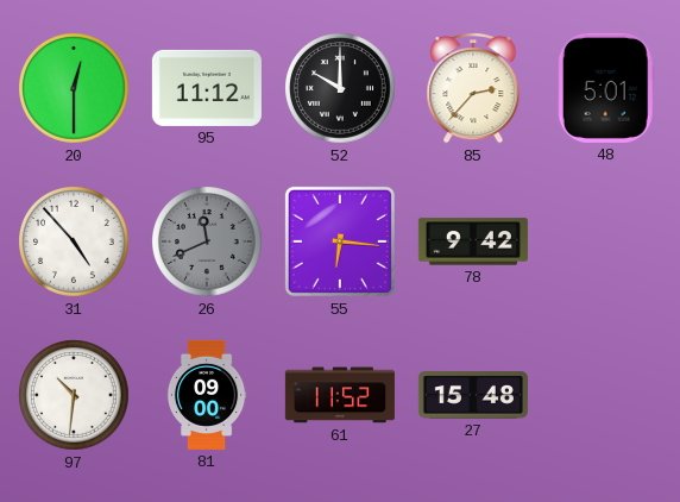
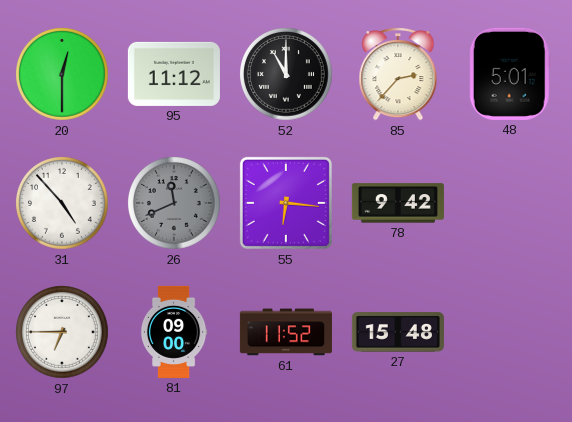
52: 10:00 -> 11:00
97: 10:31 -> 6:45
